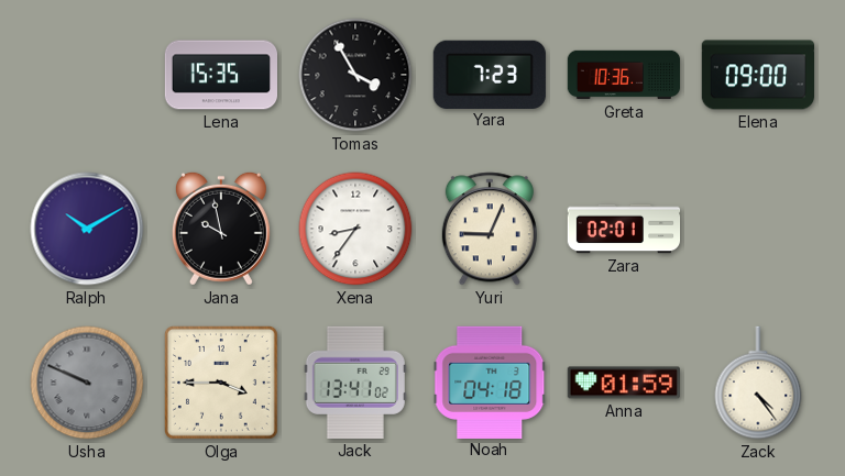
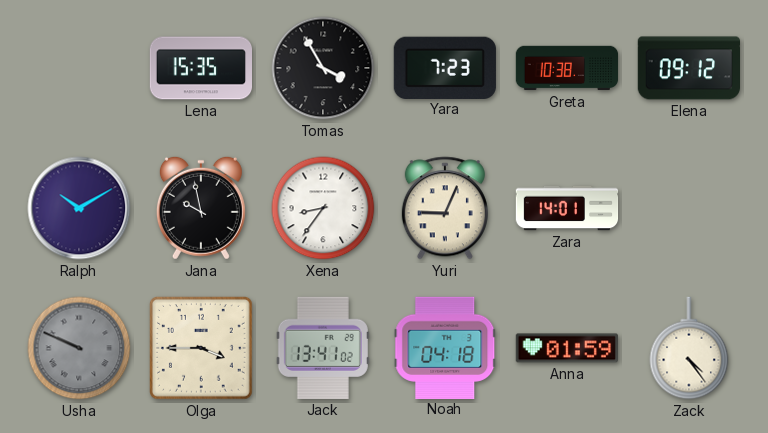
Greta: 10:36 -> 10:38
Elena: 09:00 -> 09:12
Zara: 02:01 -> 14:01
